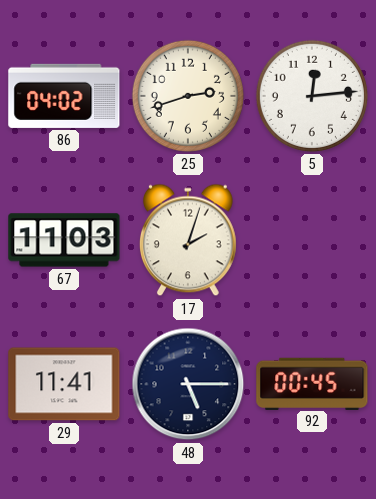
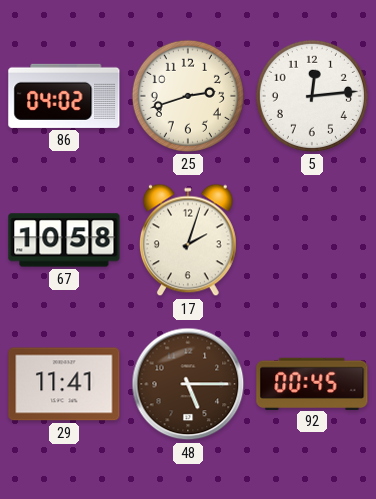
67: 11:03 -> 10:58
48 dial: navy -> brown
